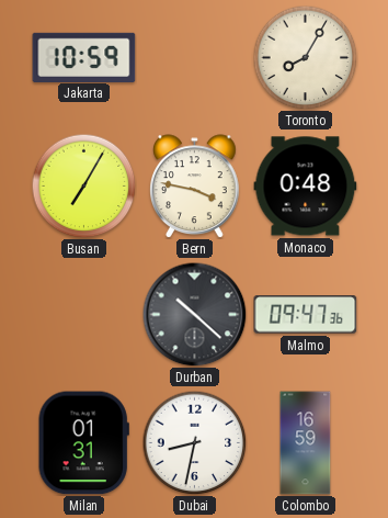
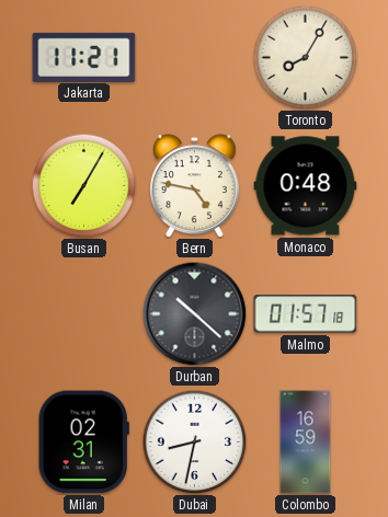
Jakarta: 10:59 -> 11:21
Bern: 3:47 -> 4:47
Malmo: 09:47 -> 01:57
Milan: 01:31 -> 02:31
